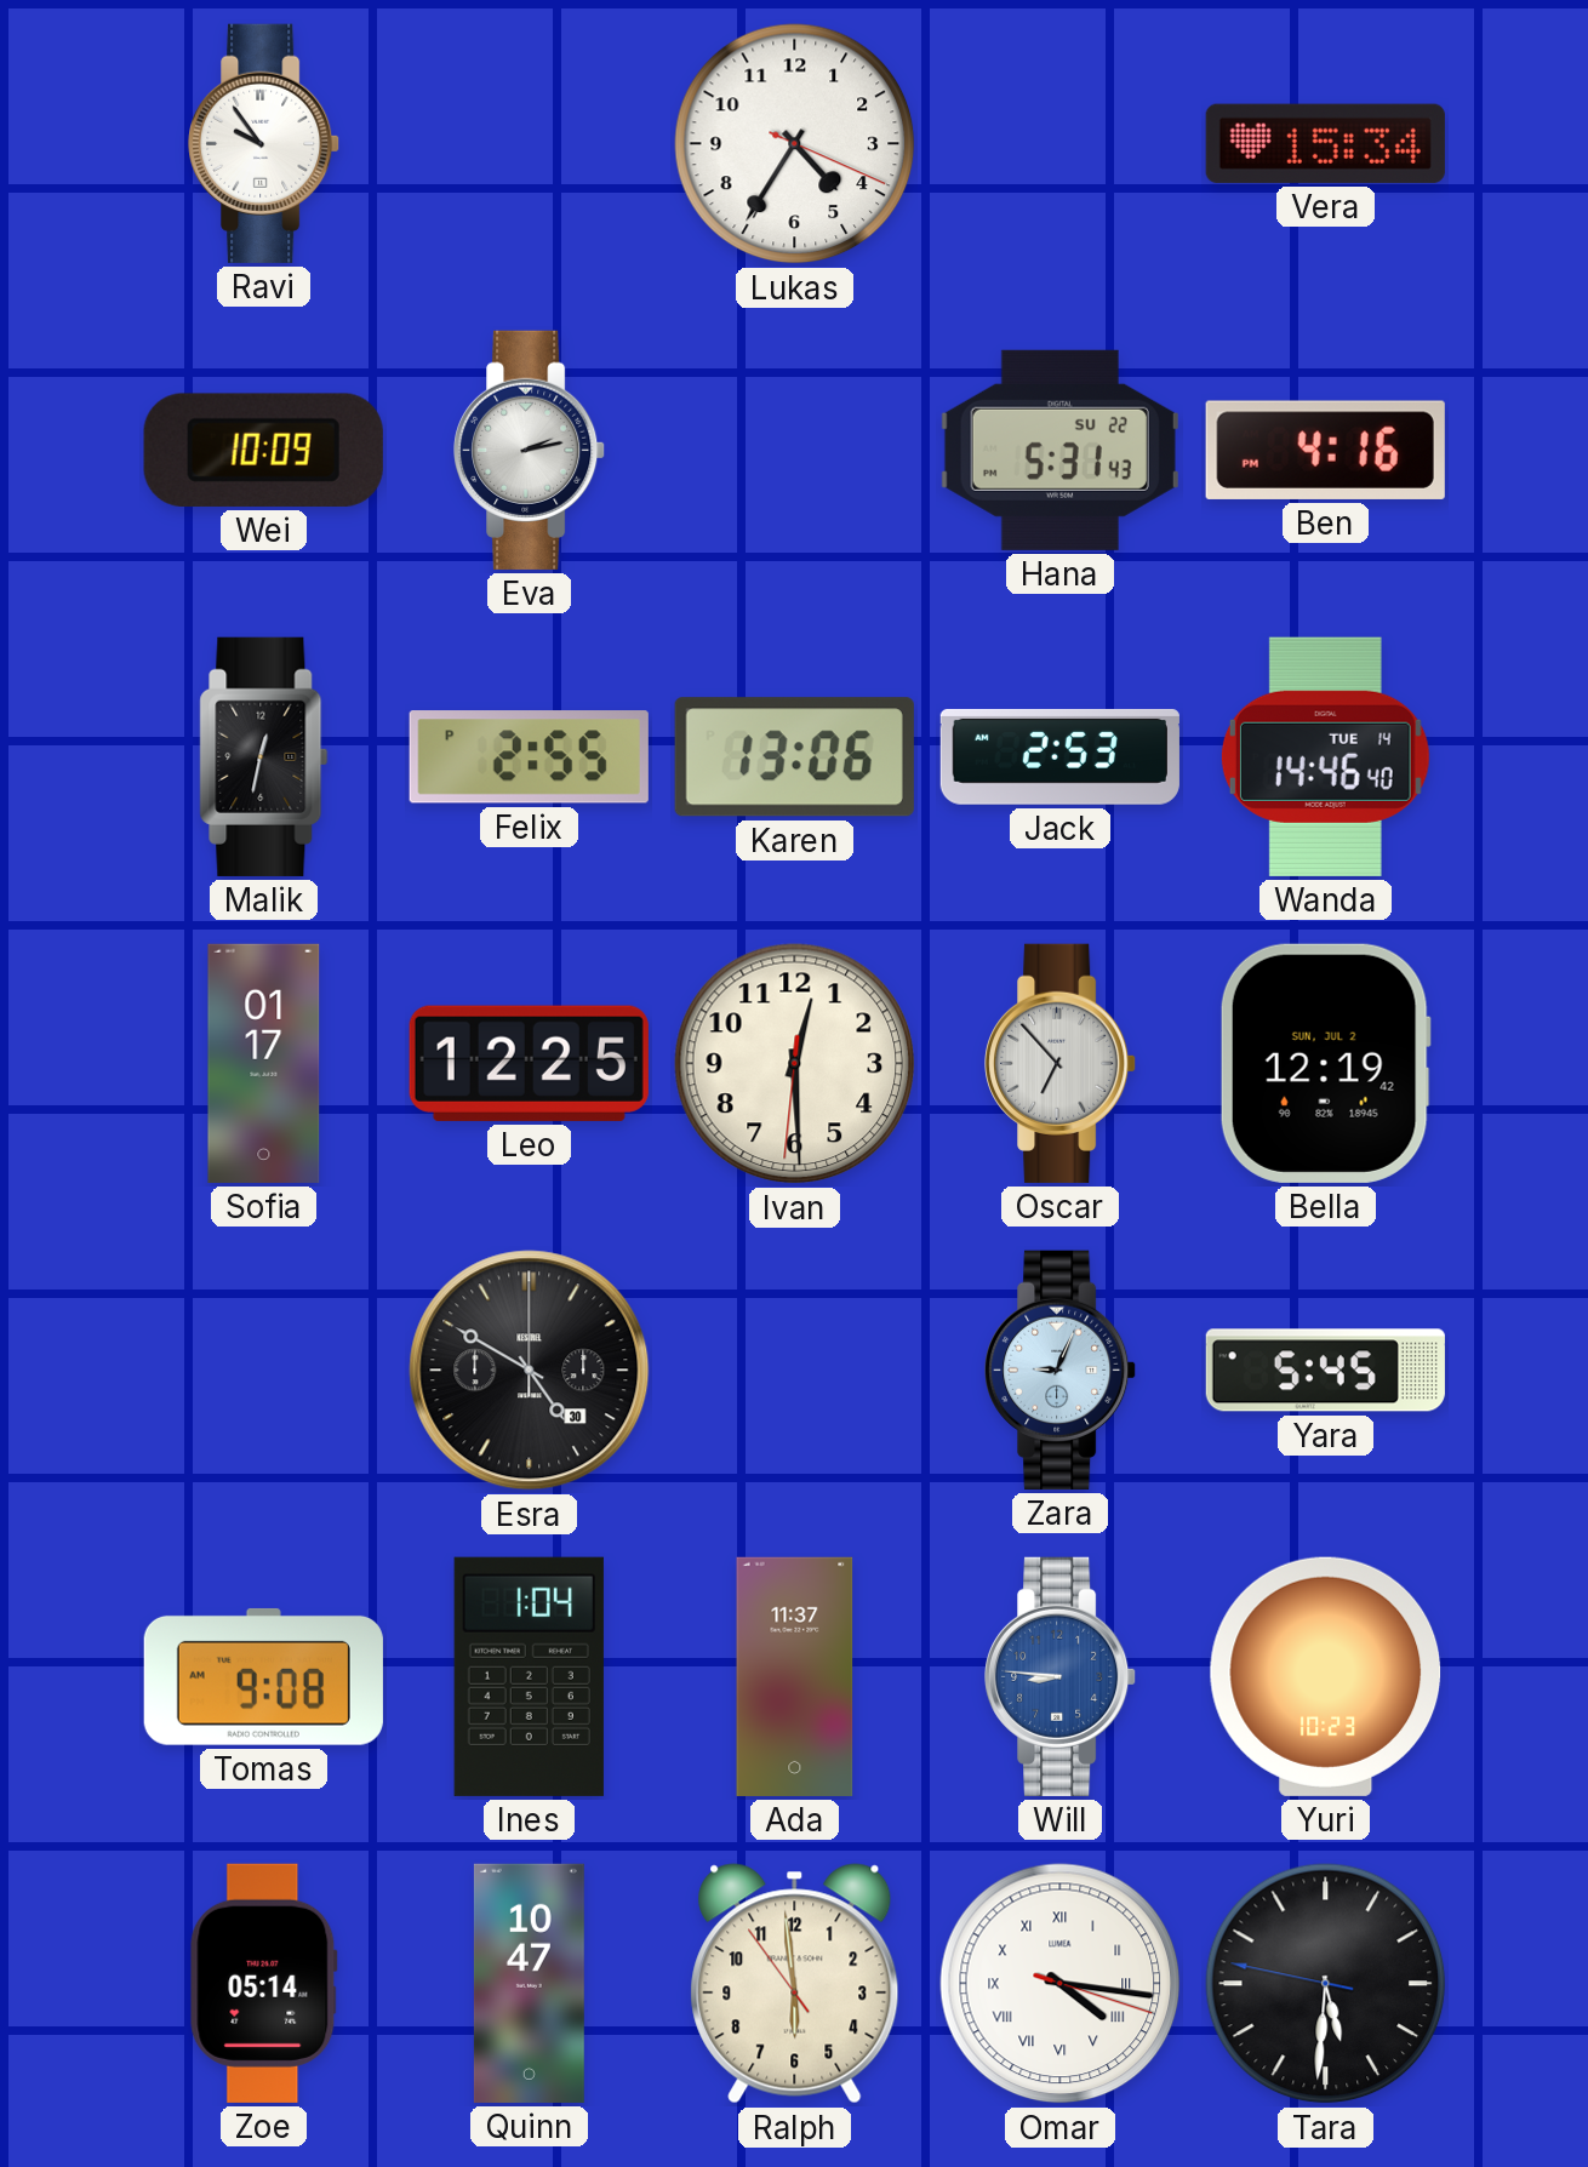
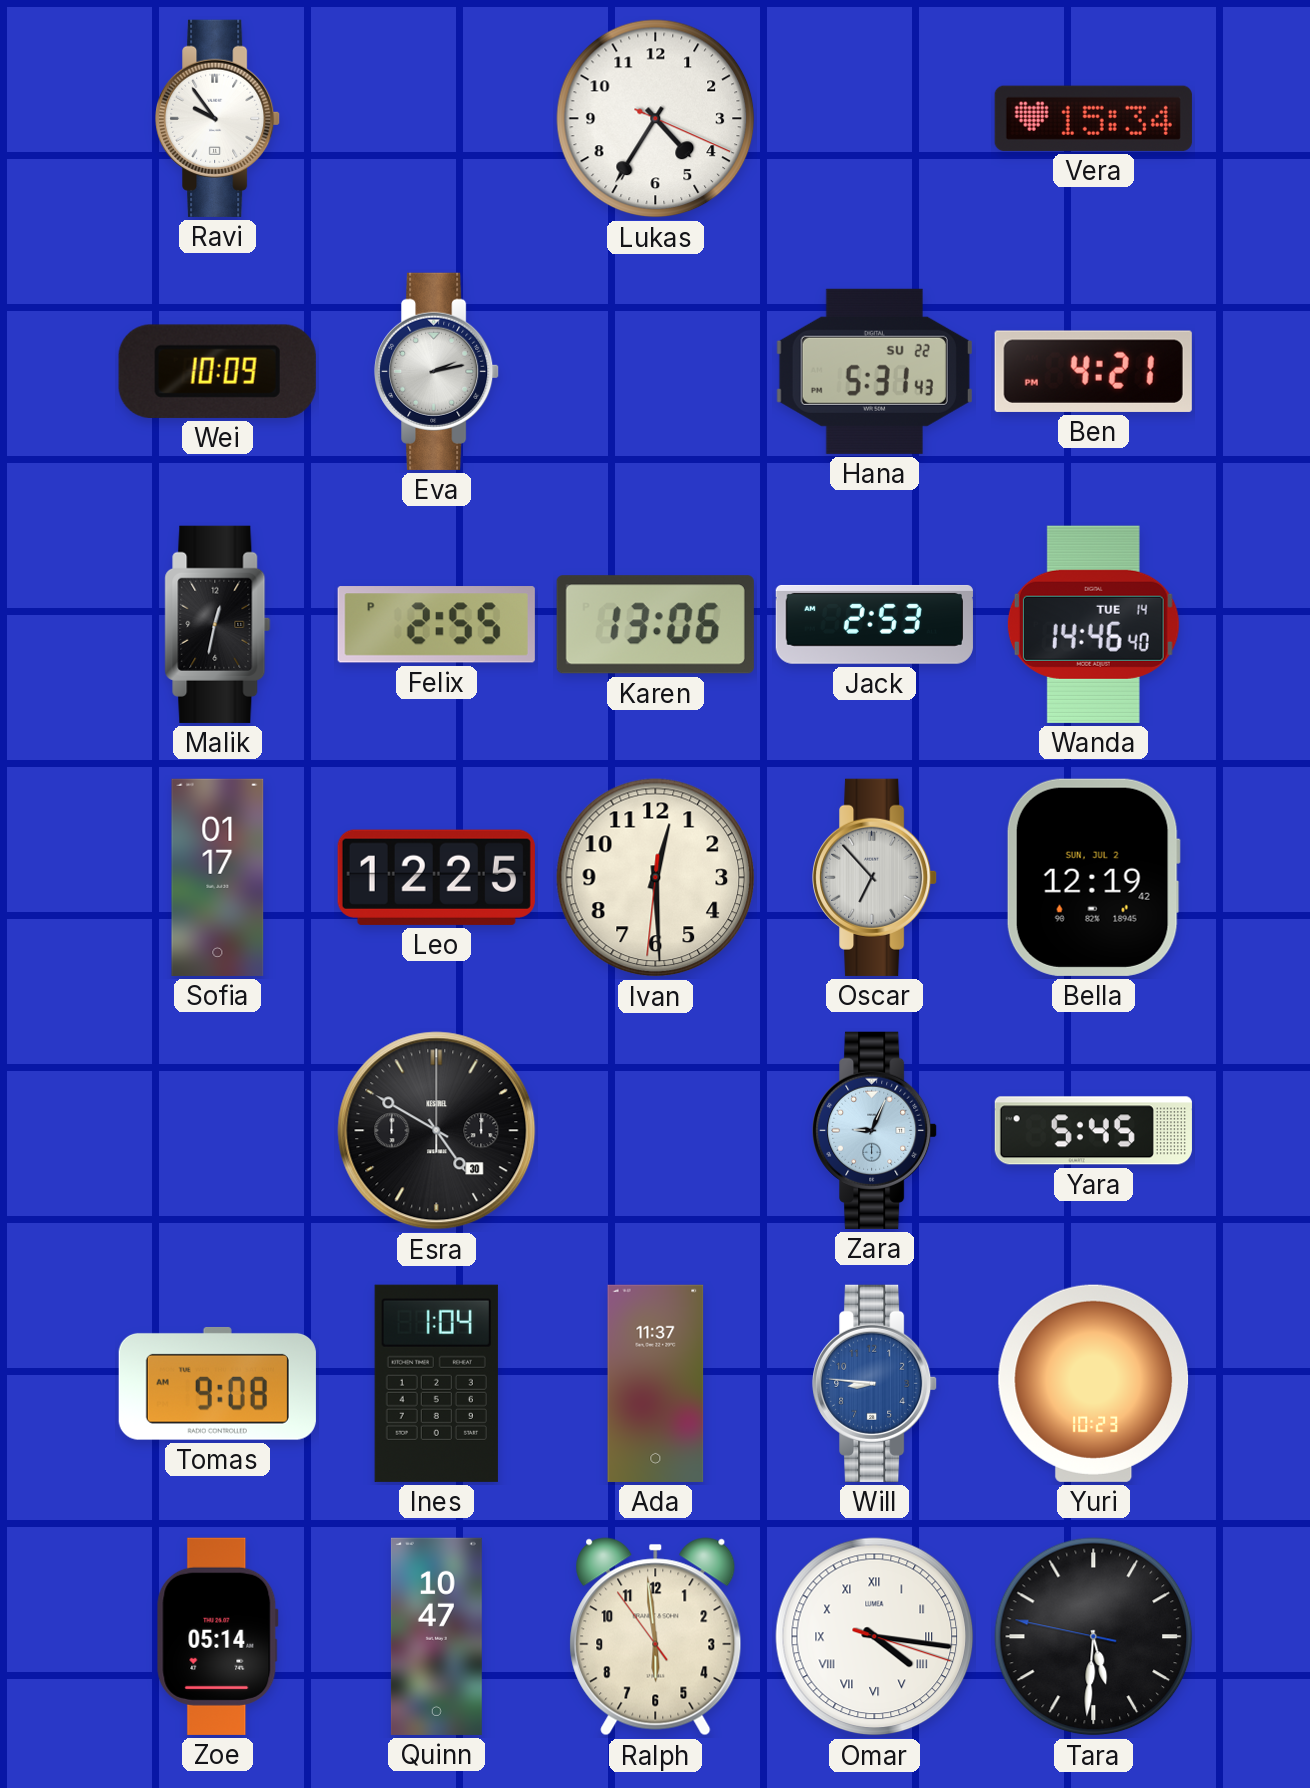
Ben: 4:16 -> 4:21
